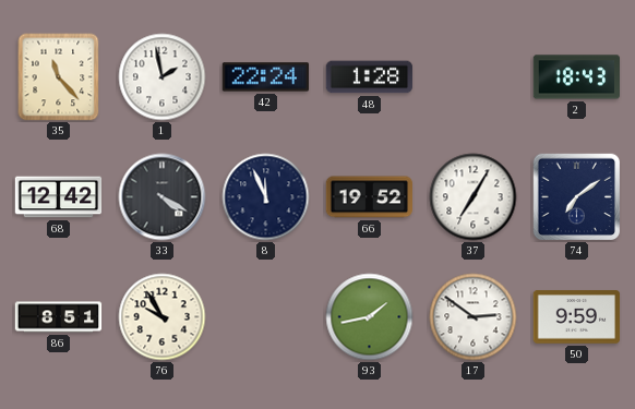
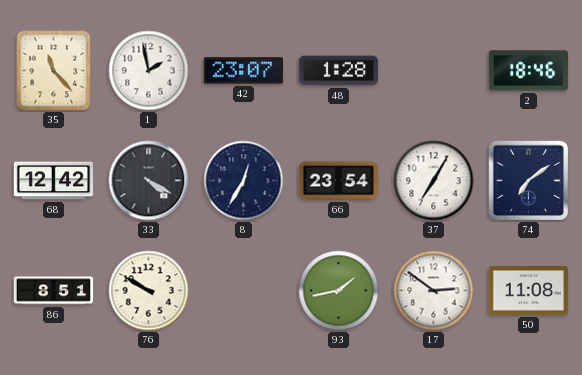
42: 22:24 -> 23:07
2: 18:43 -> 18:46
8: 11:56 -> 12:35
66: 19:52 -> 23:54
76: 9:55 -> 9:50
50: 9:59 -> 11:08
